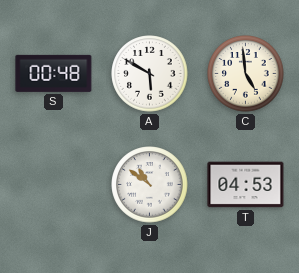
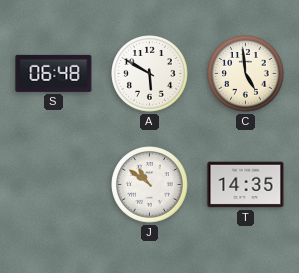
S: 00:48 -> 06:48
T: 04:53 -> 14:35
